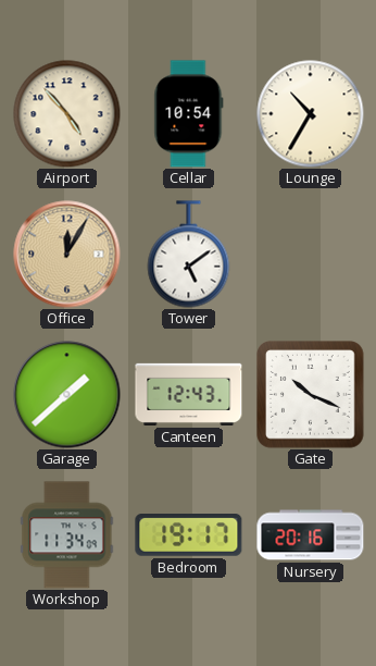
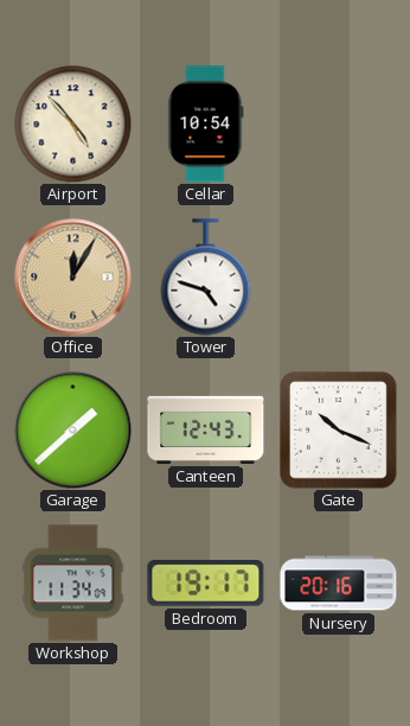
Lounge: 10:35 -> none
Tower: 5:09 -> 4:48
